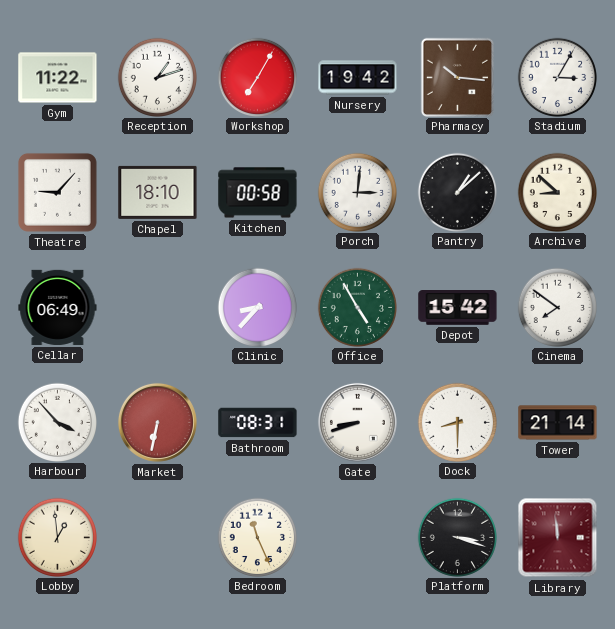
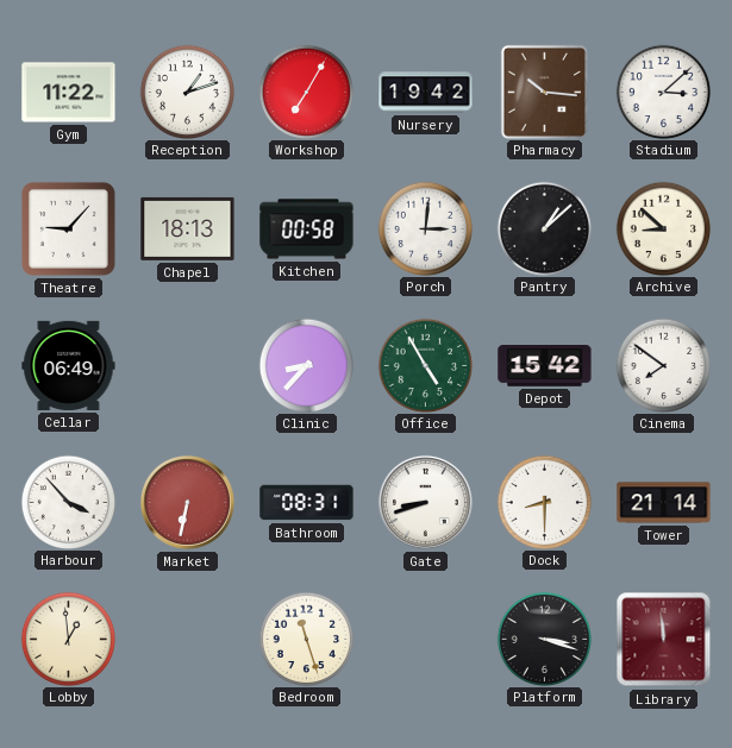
Stadium: 3:05 -> 3:08
Chapel: 18:10 -> 18:13
Bedroom: 11:26 -> 11:27
